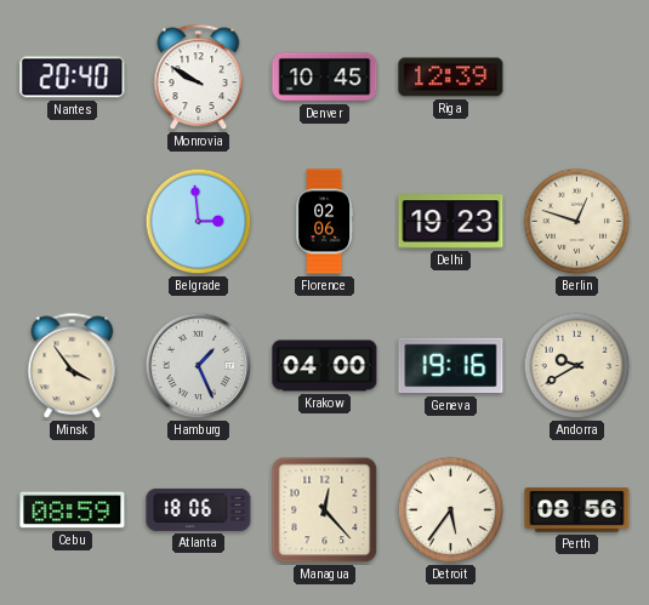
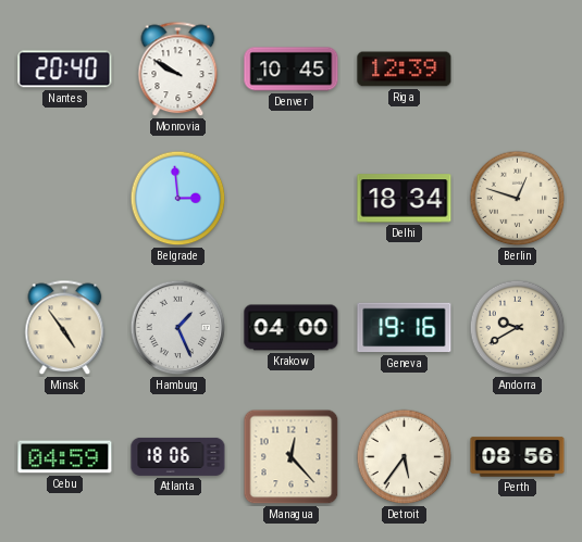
Florence: 02:06 -> none
Delhi: 19:23 -> 18:34
Minsk: 3:54 -> 4:54
Cebu: 08:59 -> 04:59
